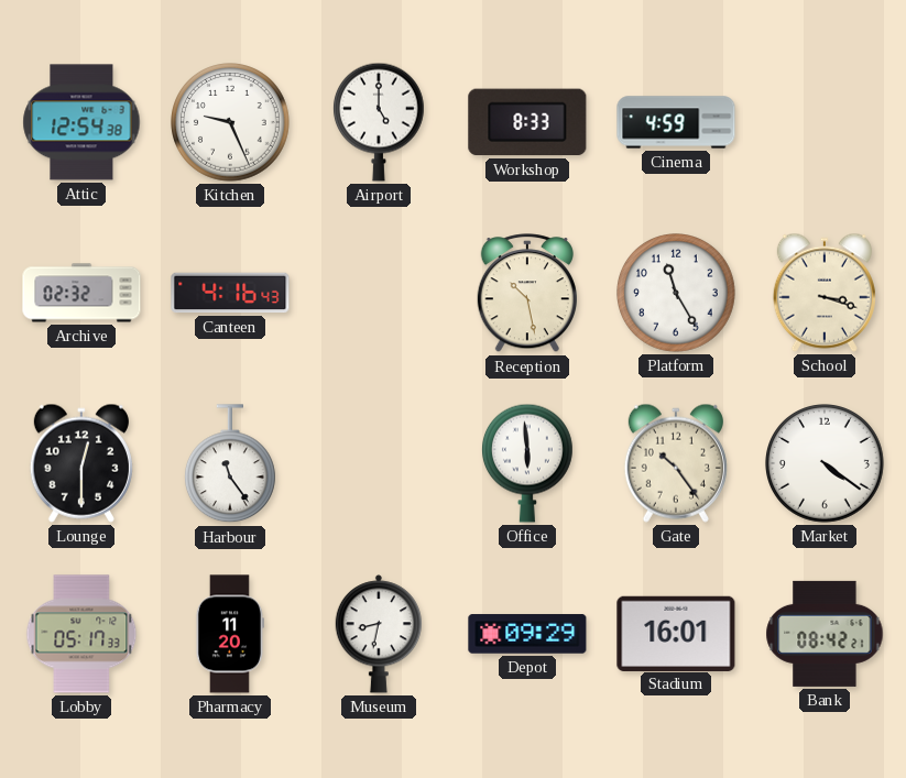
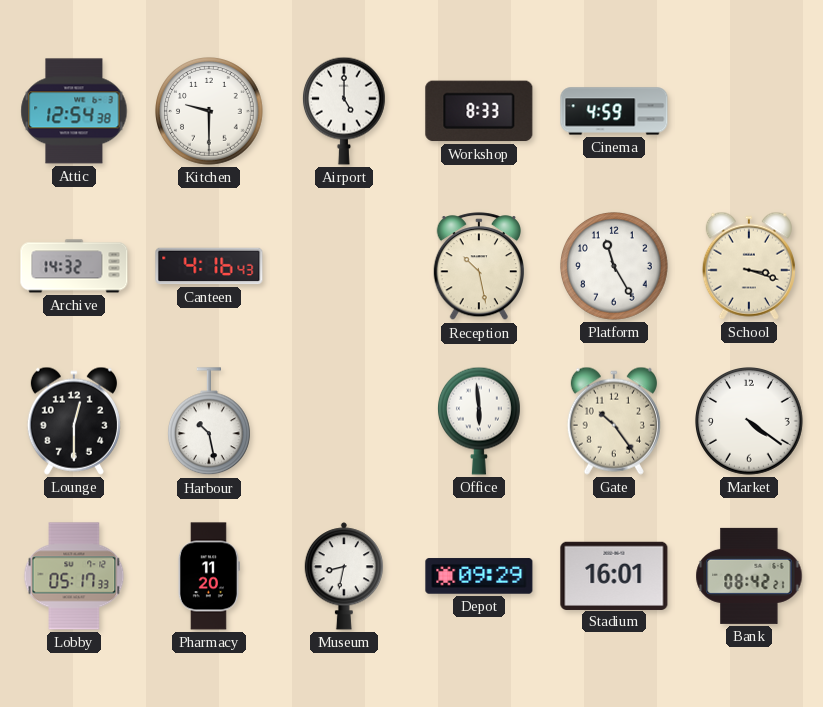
Kitchen: 9:26 -> 9:30
Archive: 02:32 -> 14:32
Harbour: 11:24 -> 10:28
